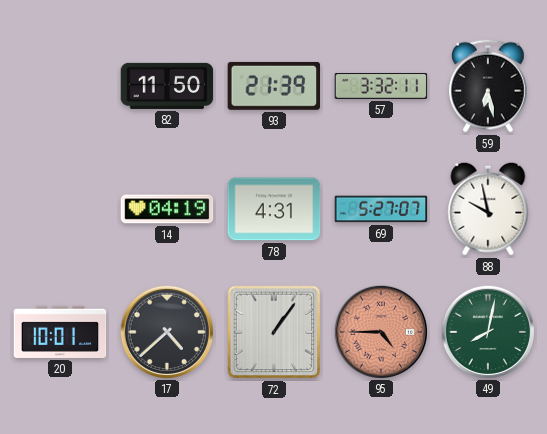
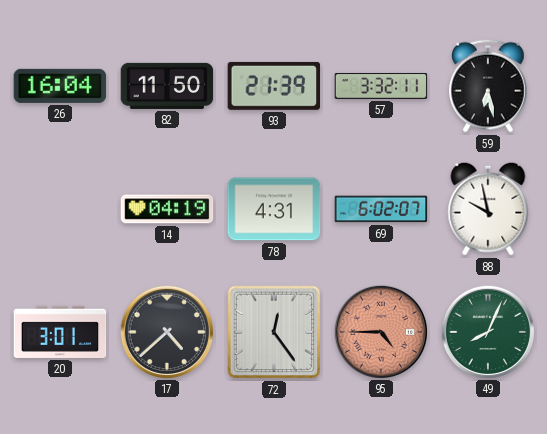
26: none -> 16:04
69: 5:27 -> 6:02
20: 10:01 -> 3:01
72: 1:06 -> 12:24
49: 8:02 -> 8:04
